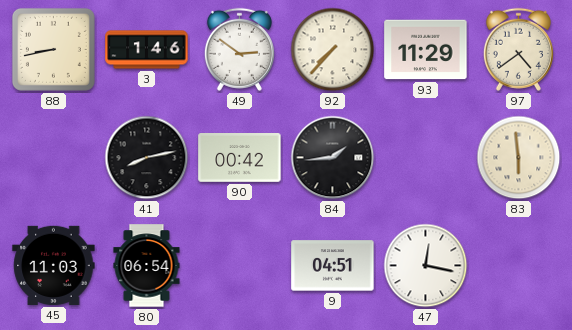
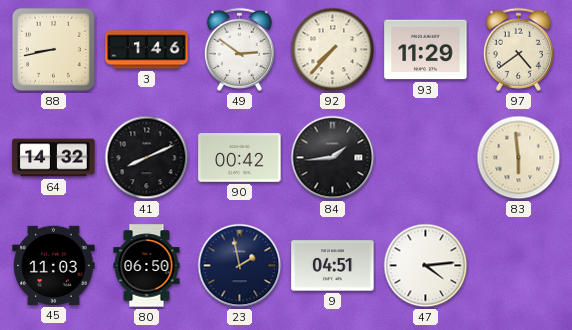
64: none -> 14:32
41: 8:13 -> 8:11
80: 06:54 -> 06:50
23: none -> 1:58
47: 12:17 -> 4:14
